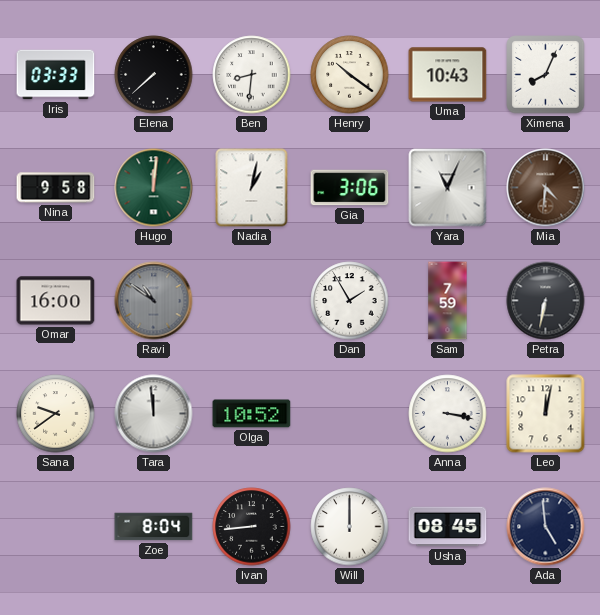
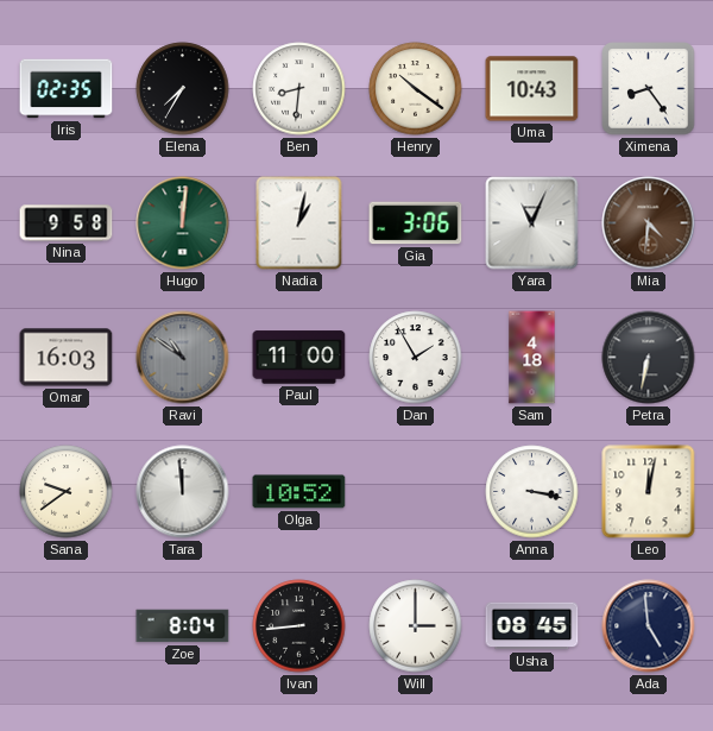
Iris: 03:33 -> 02:35
Elena: 7:38 -> 7:35
Ximena: 8:04 -> 8:24
Omar: 16:00 -> 16:03
Paul: none -> 11:00
Sam: 7:59 -> 4:18
Will: 12:00 -> 3:00
